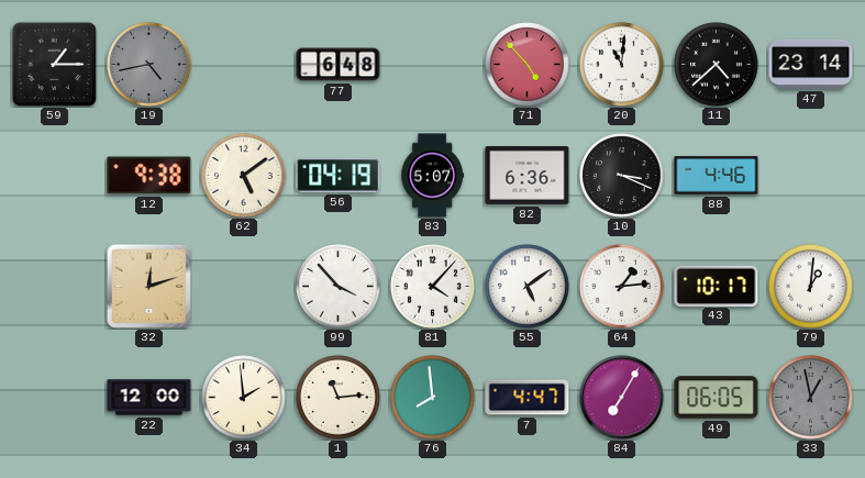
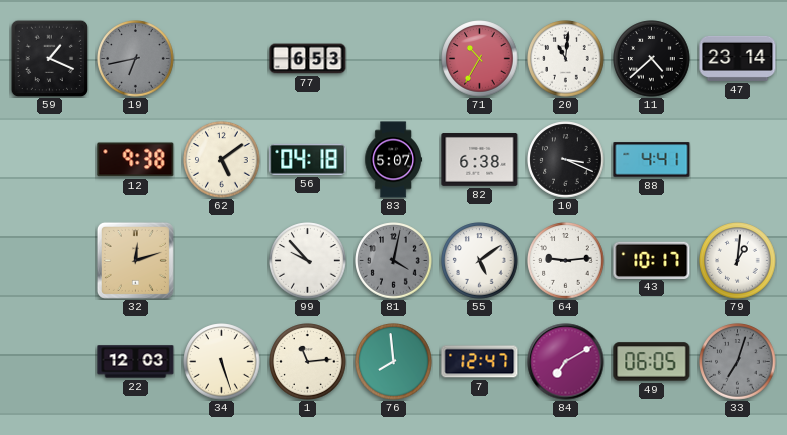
59: 1:15 -> 1:19
19: 4:43 -> 6:43
77: 6:48 -> 6:53
71: 4:53 -> 10:35
56: 04:19 -> 04:18
82: 6:36 -> 6:38
88: 4:46 -> 4:41
99: 3:53 -> 9:53
81: 4:07 -> 4:02
81 dial: white -> grey
64: 1:14 -> 9:14
22: 12:00 -> 12:03
34: 1:59 -> 5:27
7: 4:47 -> 12:47
84: 7:05 -> 7:10
33: 12:58 -> 7:03
